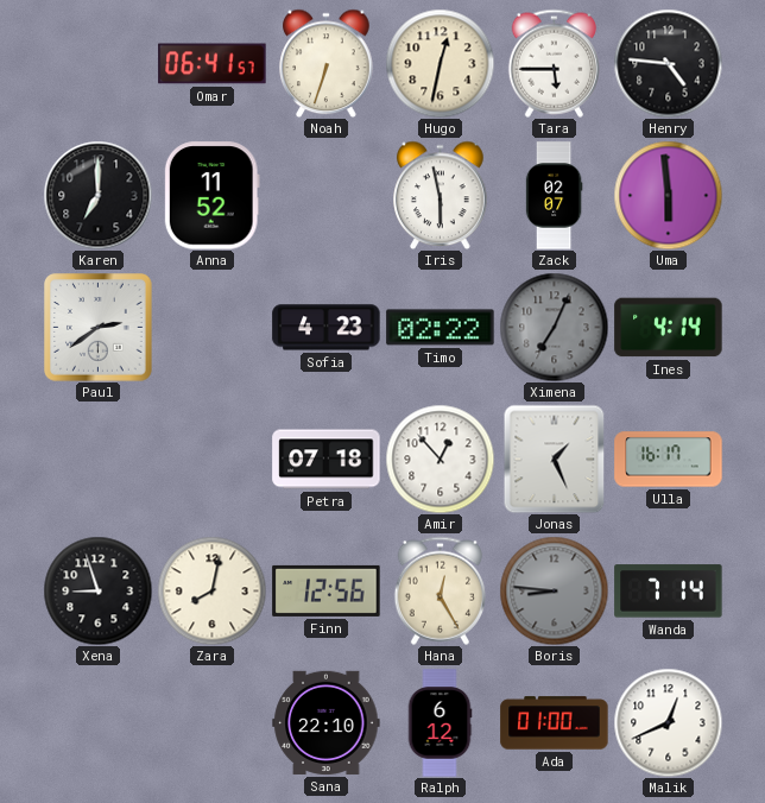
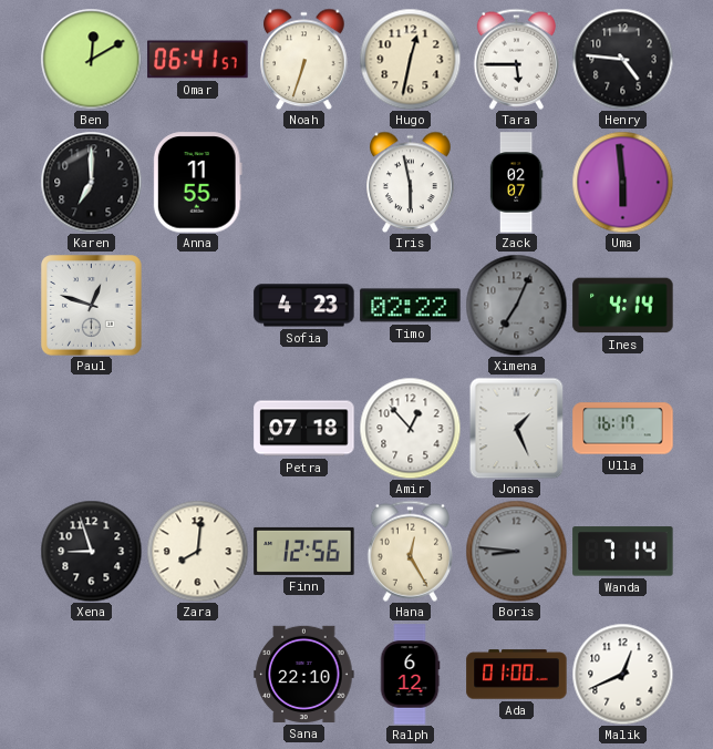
Ben: none -> 12:10
Anna: 11:52 -> 11:55
Paul: 2:39 -> 12:48
Zara: 8:02 -> 8:01
